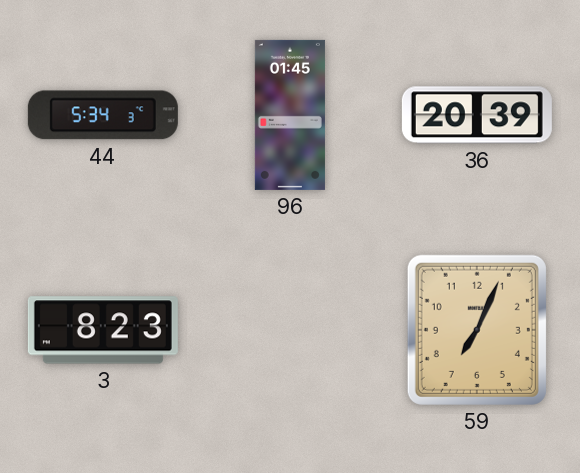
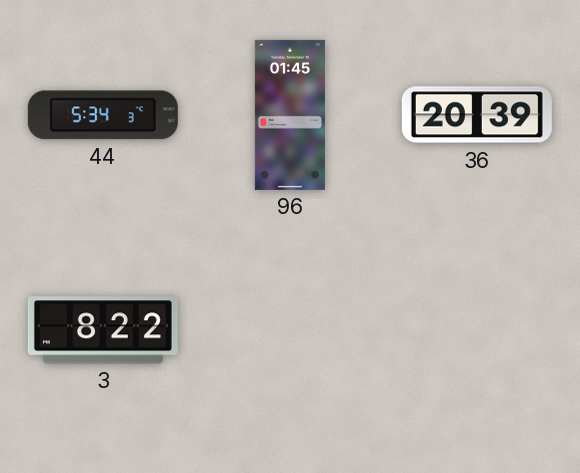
3: 8:23 -> 8:22
59: 7:04 -> none
